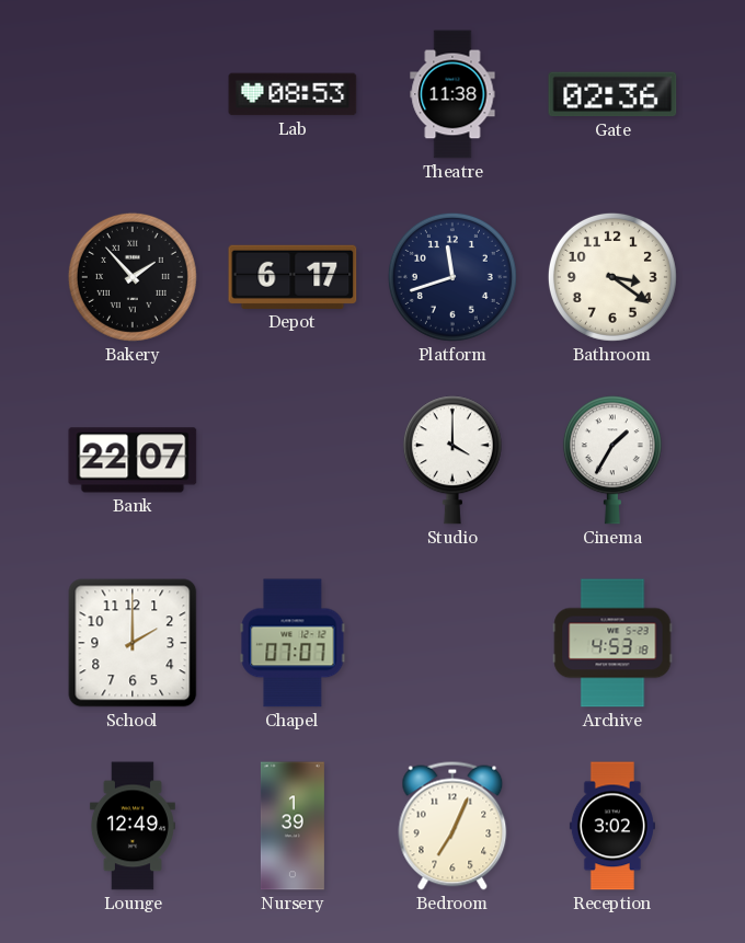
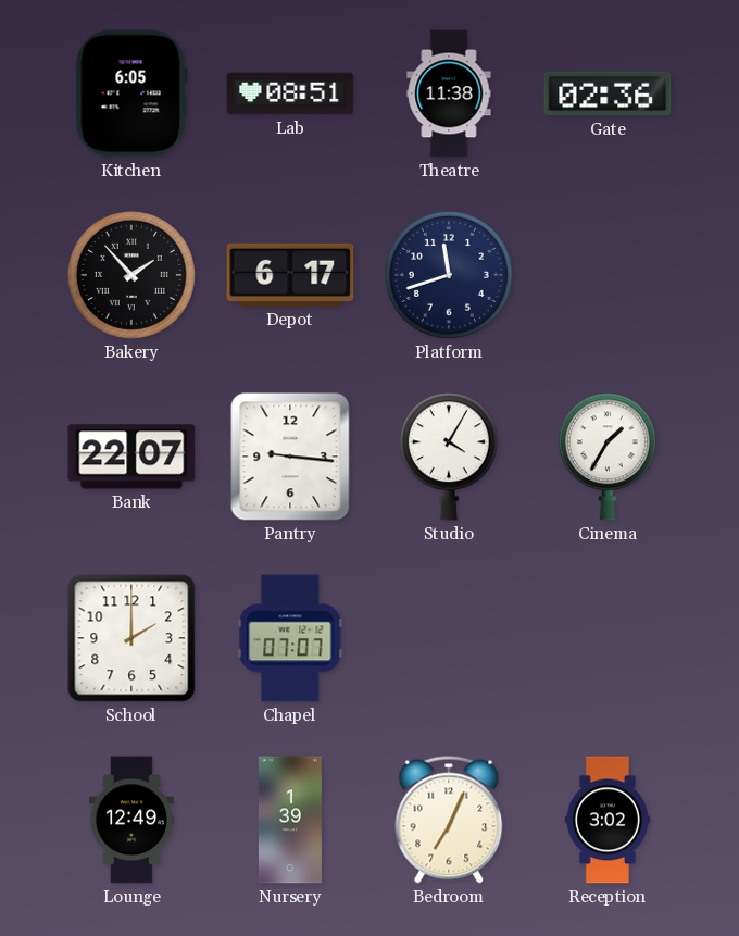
Kitchen: none -> 6:05
Lab: 08:53 -> 08:51
Bathroom: 3:21 -> none
Pantry: none -> 9:16
Studio: 4:00 -> 4:05
Archive: 4:53 -> none
